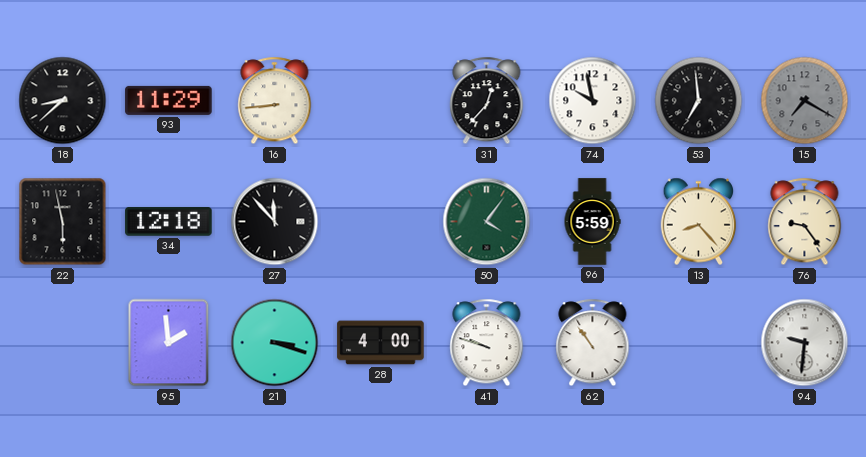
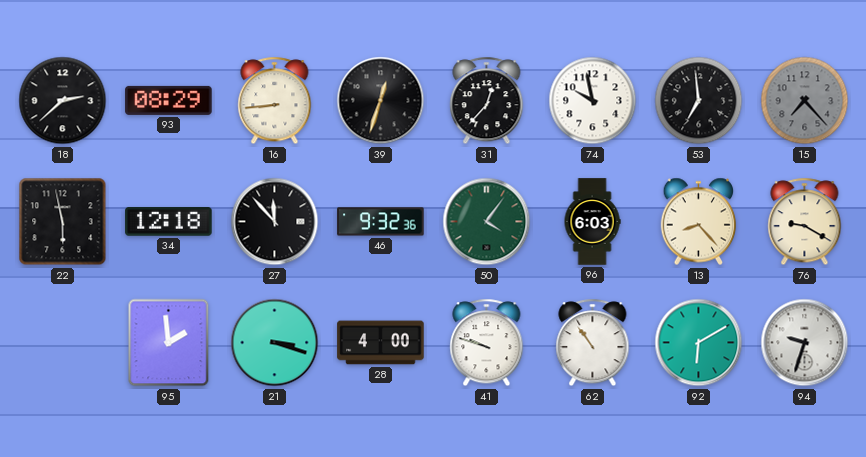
18: 8:38 -> 2:38
93: 11:29 -> 08:29
39: none -> 12:33
15: 7:20 -> 7:23
46: none -> 9:32
96: 5:59 -> 6:03
76: 9:24 -> 9:20
92: none -> 6:10
94: 9:31 -> 9:33
